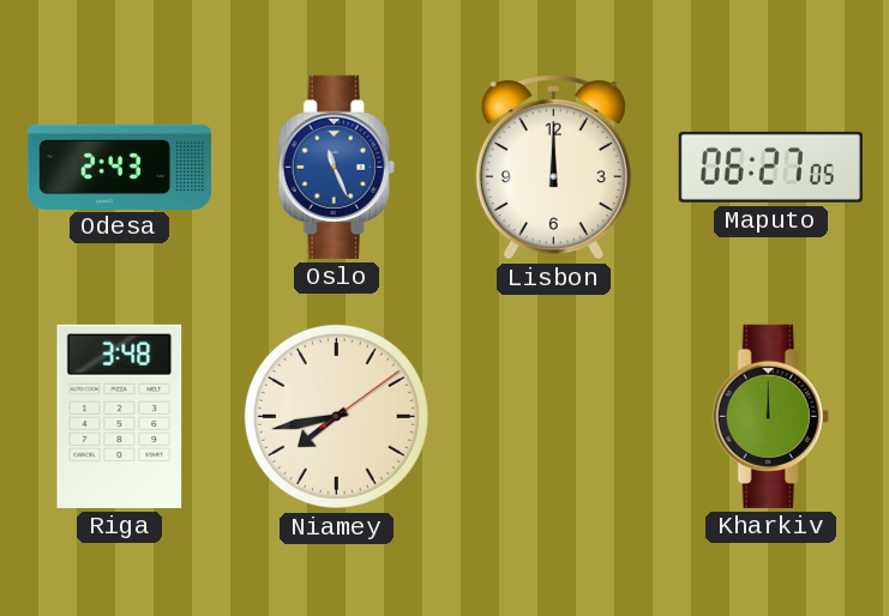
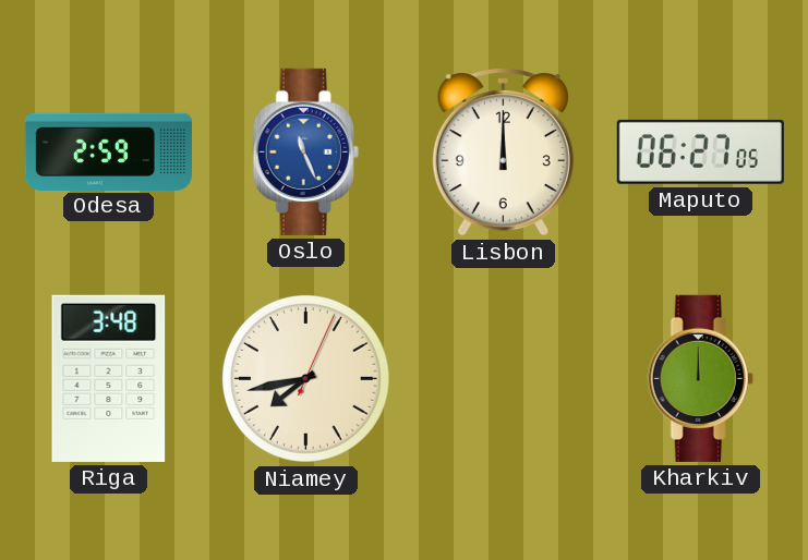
Odesa: 2:43 -> 2:59
Niamey: 7:43:09 -> 7:43:04
